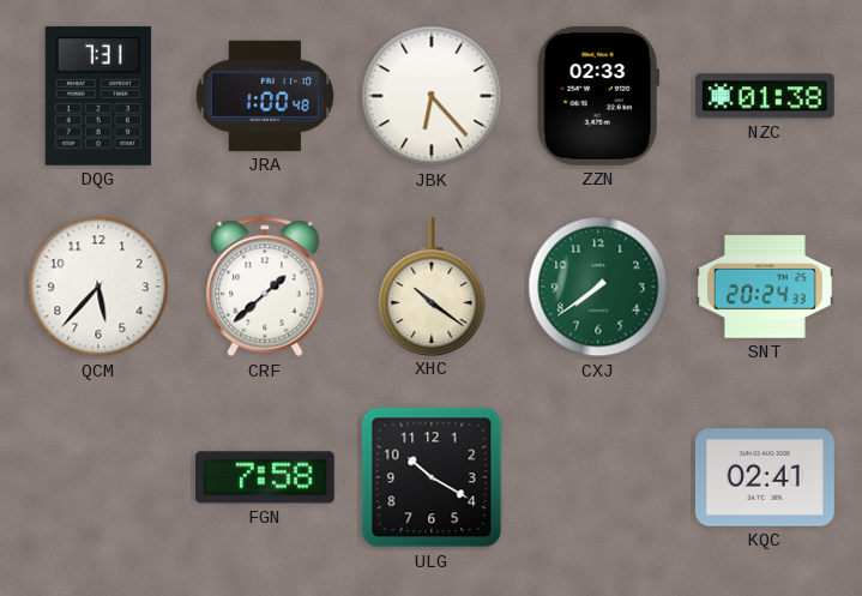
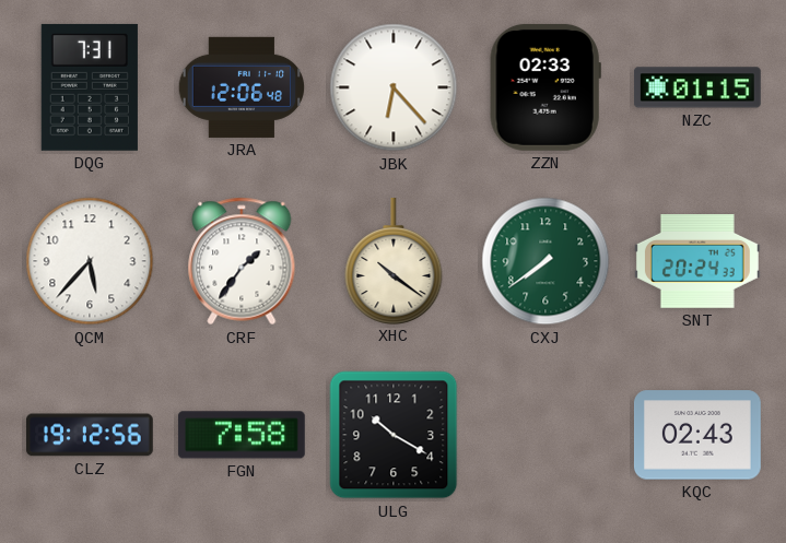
JRA: 1:00 -> 12:06
NZC: 01:38 -> 01:15
CRF: 1:38 -> 1:36
CLZ: none -> 19:12
KQC: 02:41 -> 02:43
